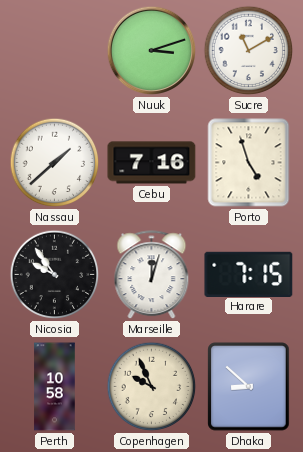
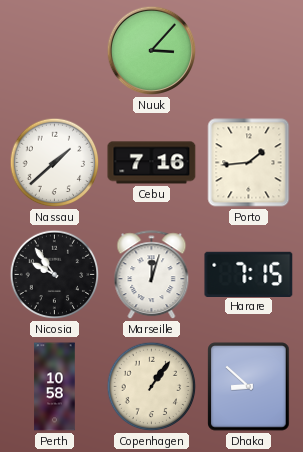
Nuuk: 3:12 -> 3:07
Sucre: 11:10 -> none
Porto: 4:57 -> 1:44
Copenhagen: 9:56 -> 1:06
